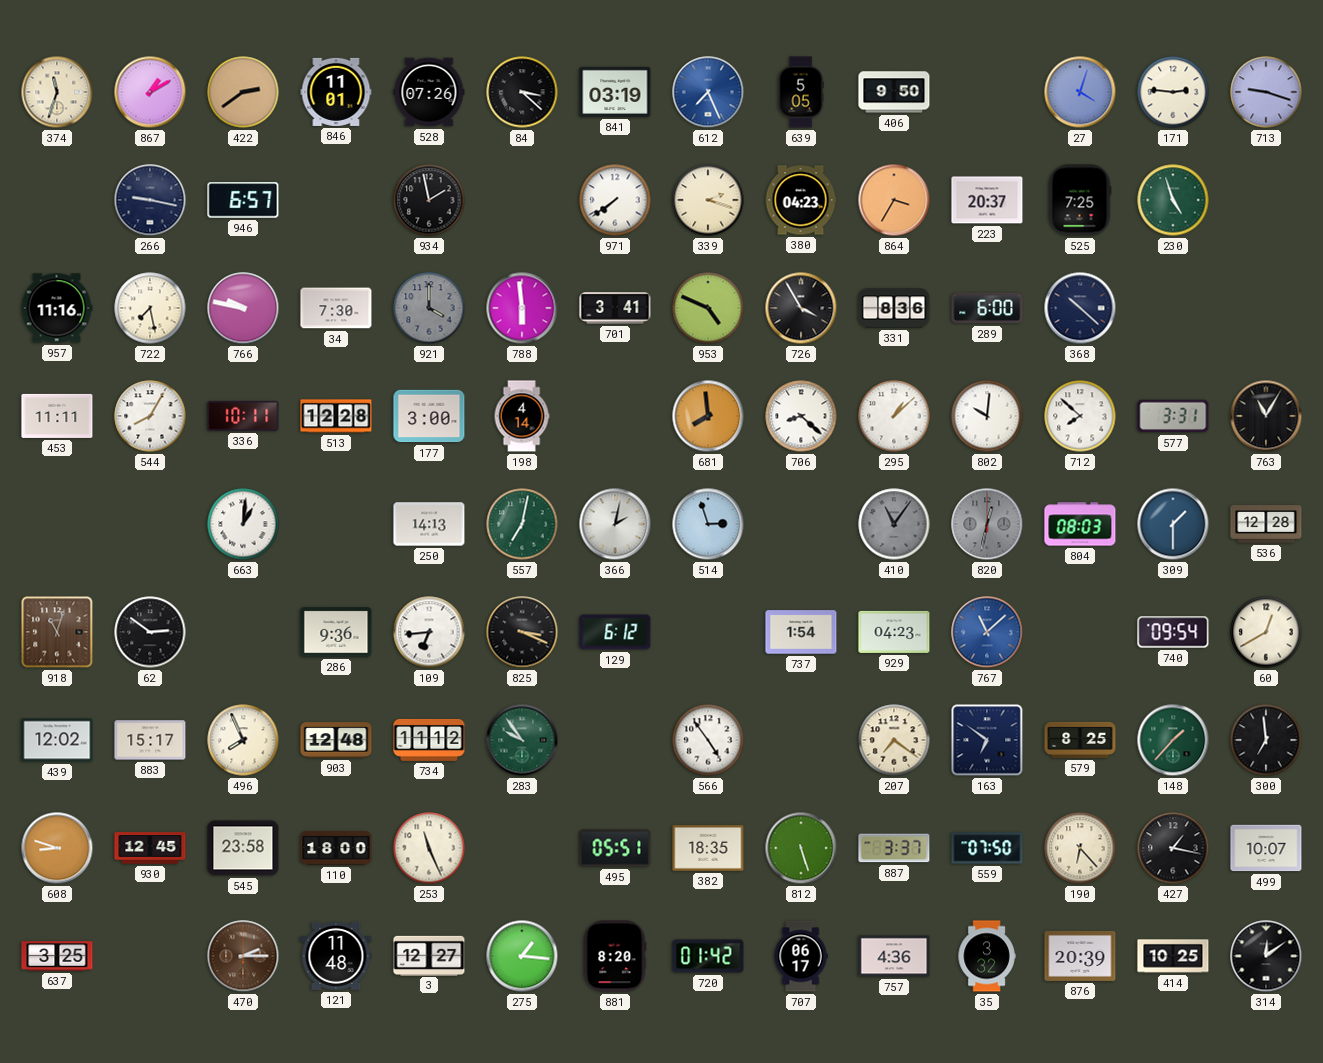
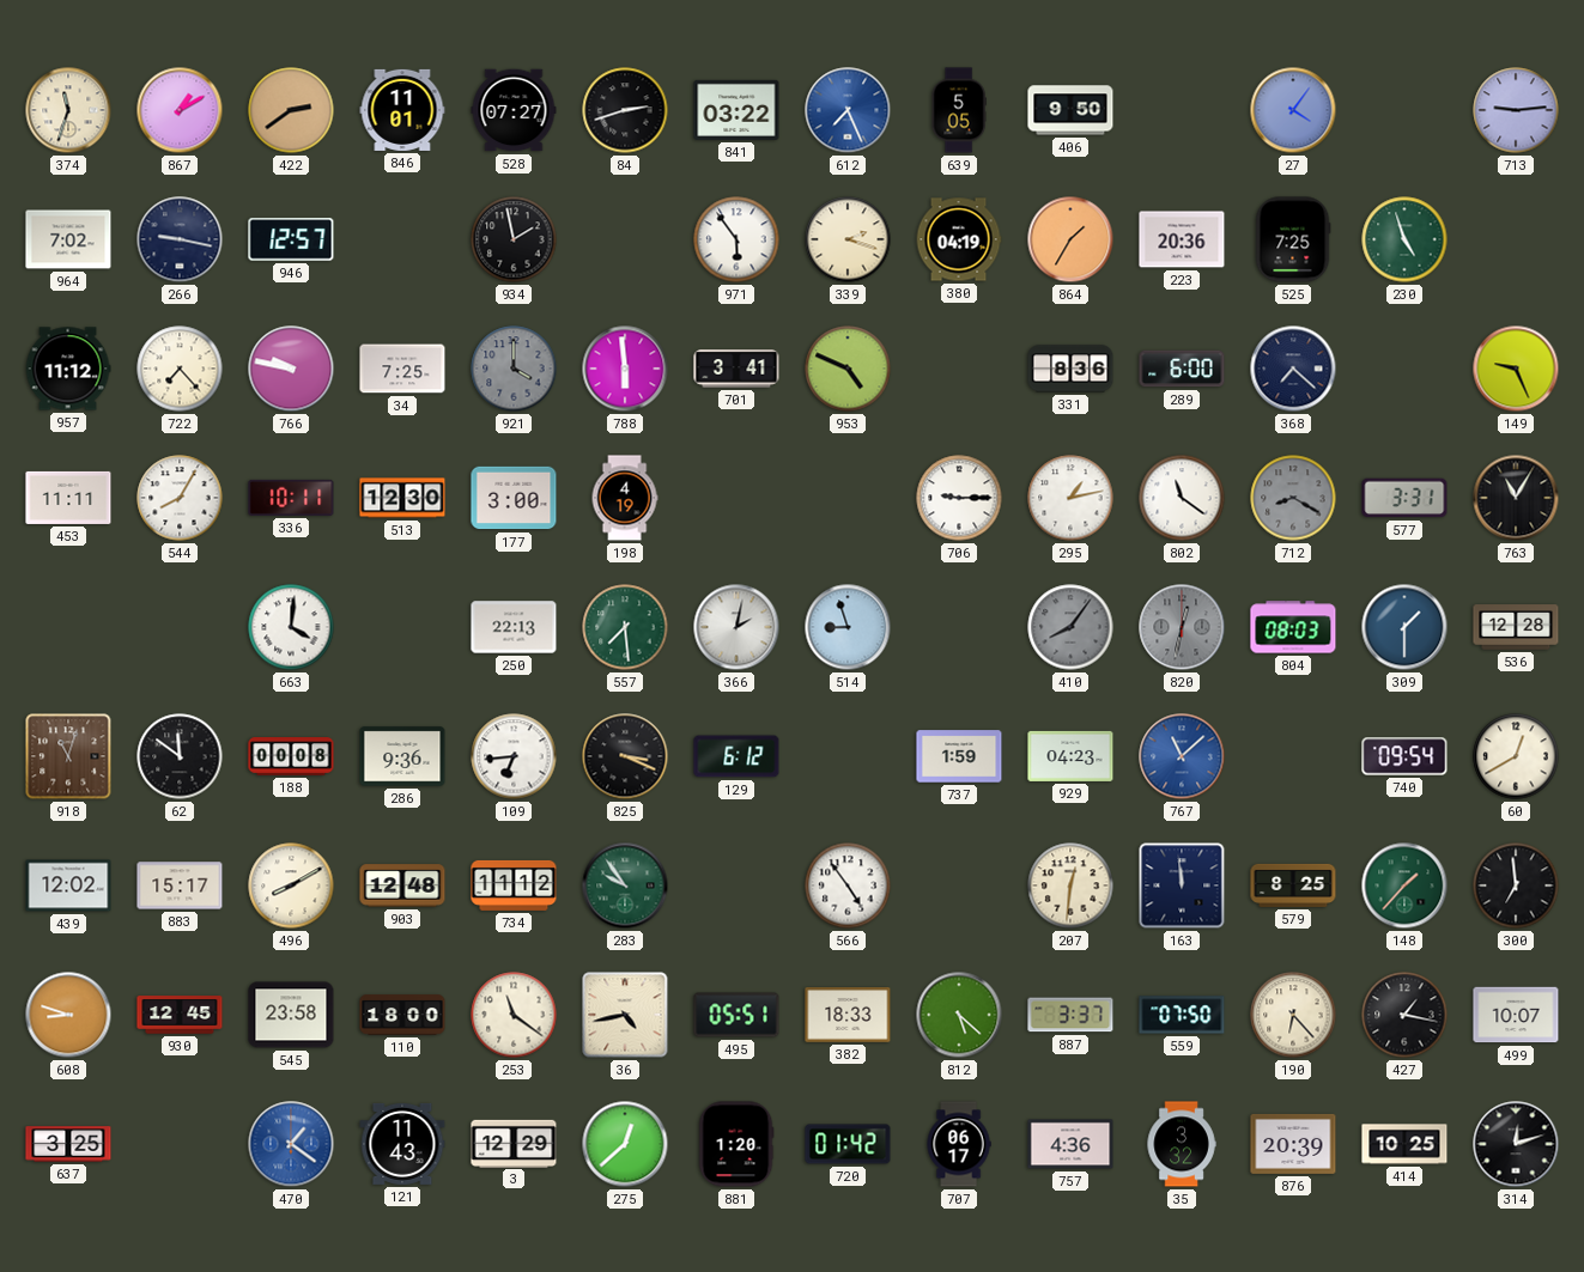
528: 07:26 -> 07:27
84: 3:22 -> 2:42
841: 03:19 -> 03:22
27: 4:03 -> 4:06
171: 2:46 -> none
713: 9:18 -> 9:14
964: none -> 7:02
946: 6:57 -> 12:57
971: 7:39 -> 5:54
380: 04:23 -> 04:19
864: 3:35 -> 1:35
223: 20:37 -> 20:36
957: 11:16 -> 11:12
722: 7:28 -> 7:23
34: 7:30 -> 7:25
726: 3:55 -> none
368: 10:22 -> 7:22
149: none -> 9:26
513: 12:28 -> 12:30
198: 4:14 -> 4:19
681: 7:59 -> none
706: 8:22 -> 9:15
295: 1:08 -> 1:13
802: 10:01 -> 11:21
712: 7:52 -> 8:20
712 dial: white -> grey
663: 1:01 -> 4:01
250: 14:13 -> 22:13
557: 7:02 -> 7:29
514: 2:57 -> 8:57
410: 11:06 -> 8:06
62: 2:51 -> 11:51
188: none -> 00:08
737: 1:54 -> 1:59
496: 7:56 -> 8:10
207: 7:21 -> 12:31
163: 6:51 -> 11:59
253: 11:26 -> 11:21
36: none -> 4:43
382: 18:35 -> 18:33
812: 5:27 -> 5:22
470: 2:15 -> 1:21
470 dial: brown -> blue
121: 11:48 -> 11:43
3: 12:27 -> 12:29
275: 1:16 -> 12:38
881: 8:20 -> 1:20
314: 12:09 -> 12:12
